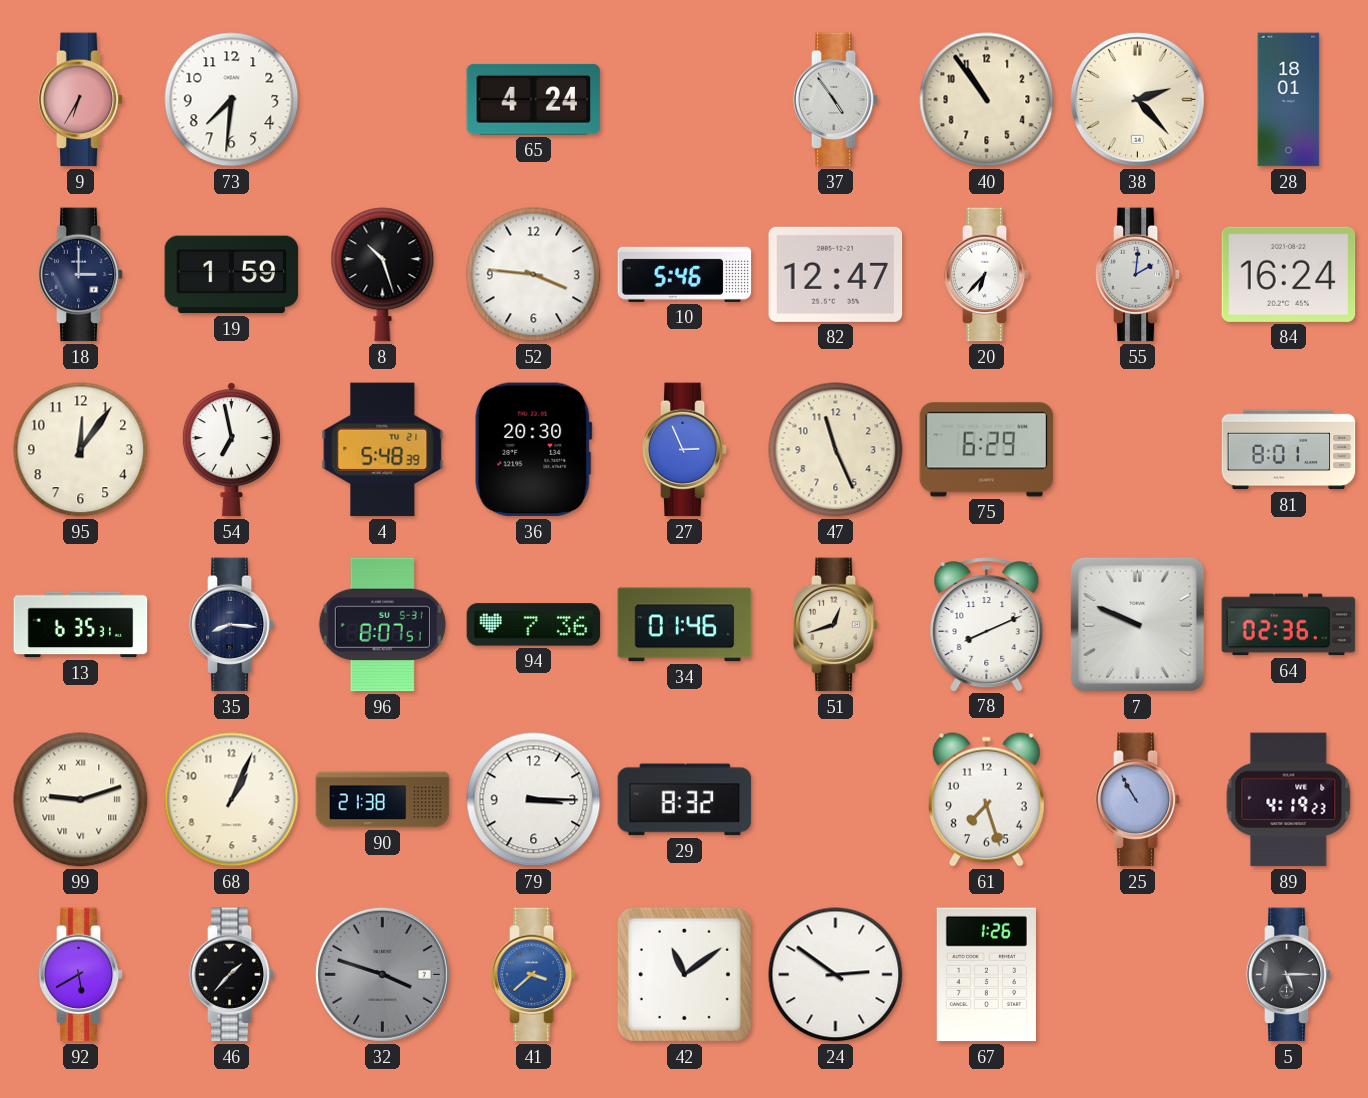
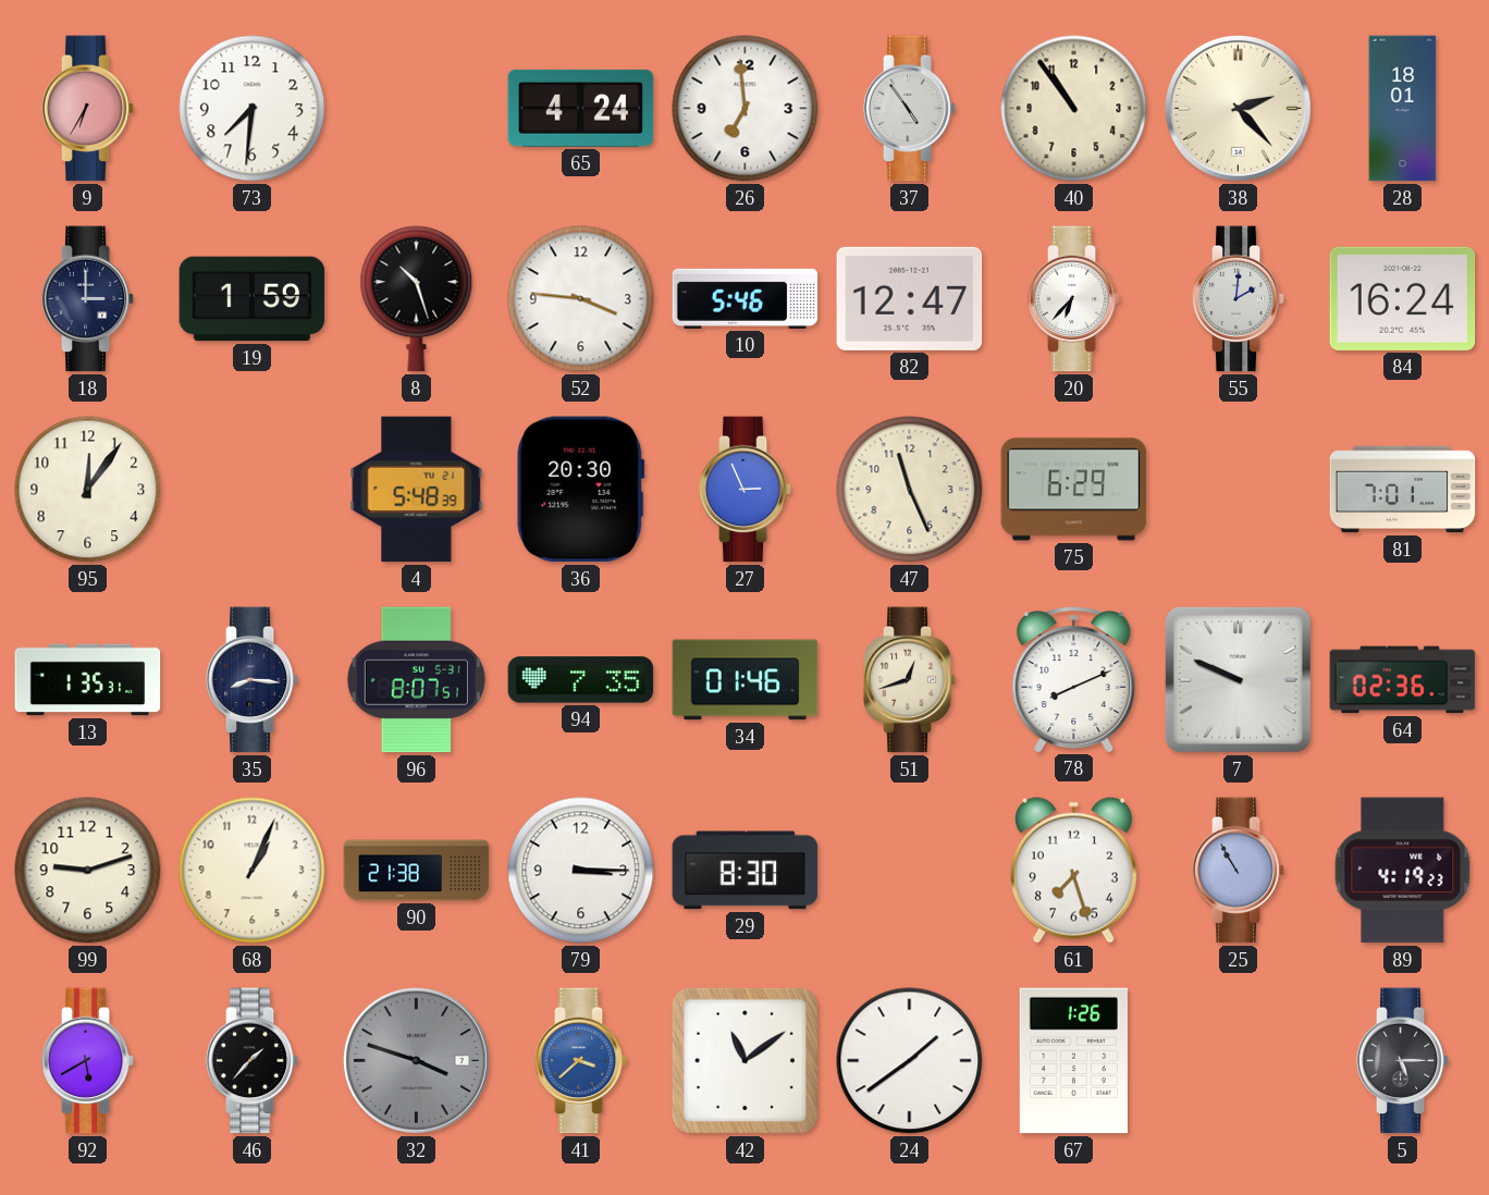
26: none -> 6:59
54: 6:58 -> none
81: 8:01 -> 7:01
13: 6:35 -> 1:35
94: 7:36 -> 7:35
99 numerals: Roman -> Arabic
29: 8:32 -> 8:30
24: 2:51 -> 1:39
